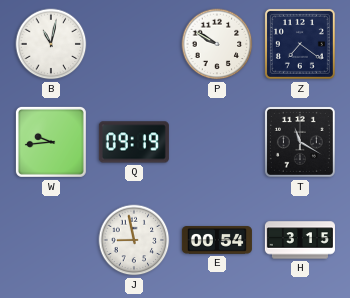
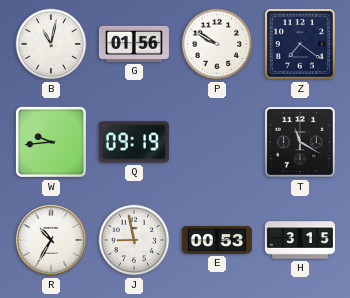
G: none -> 01:56
R: none -> 10:35
E: 00:54 -> 00:53
